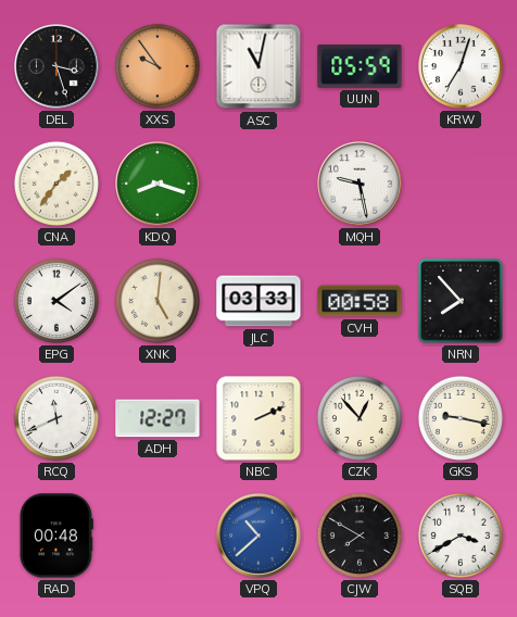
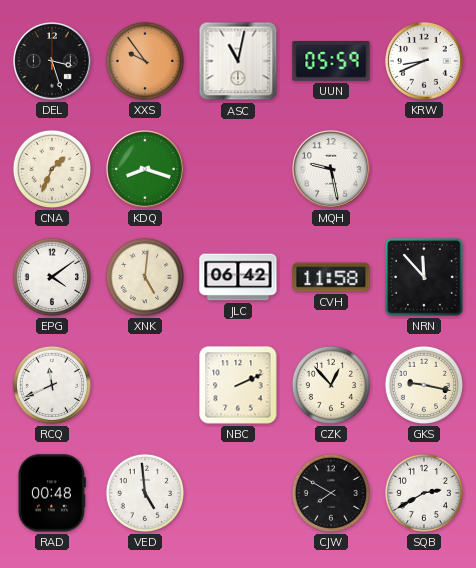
KRW: 7:03 -> 8:41
CNA: 1:36 -> 1:34
JLC: 03:33 -> 06:42
CVH: 00:58 -> 11:58
NRN: 7:53 -> 11:53
ADH: 12:27 -> none
VED: none -> 4:59
VPQ: 10:38 -> none
SQB: 3:40 -> 2:40
